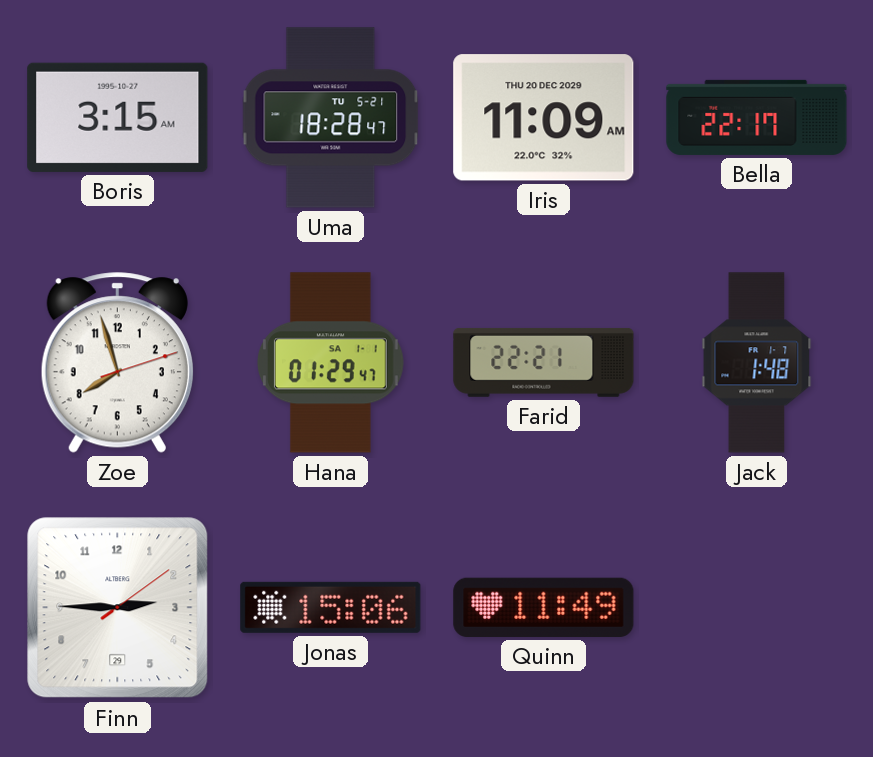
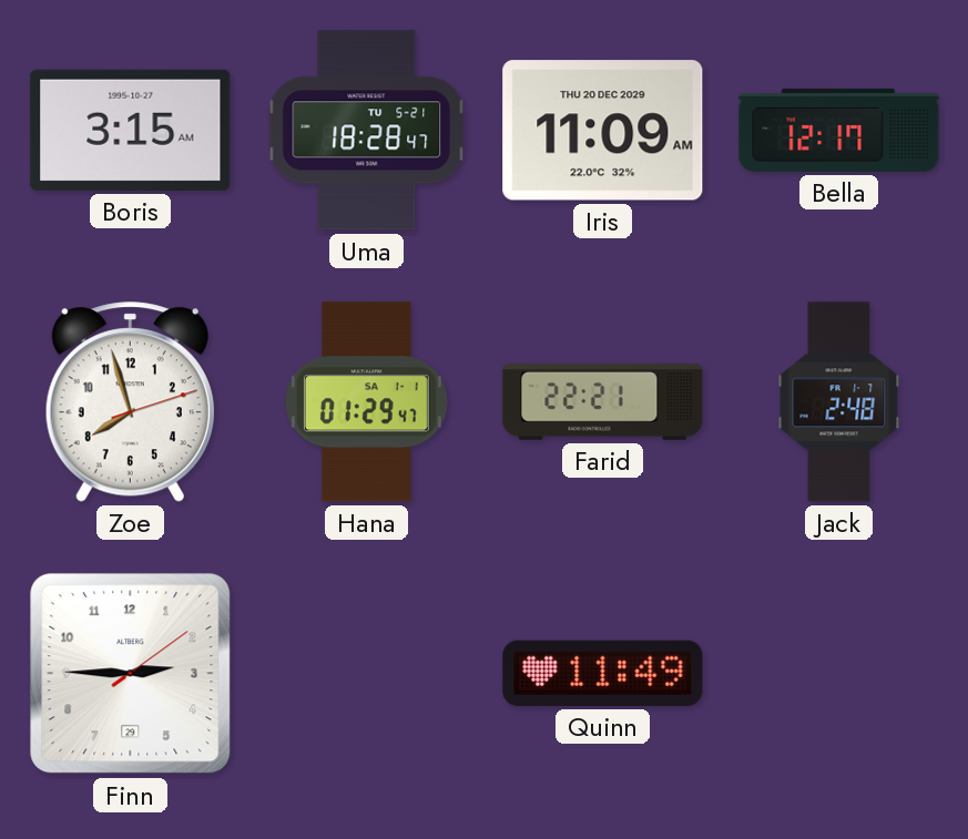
Bella: 22:17 -> 12:17
Jack: 1:48 -> 2:48
Jonas: 15:06 -> none
